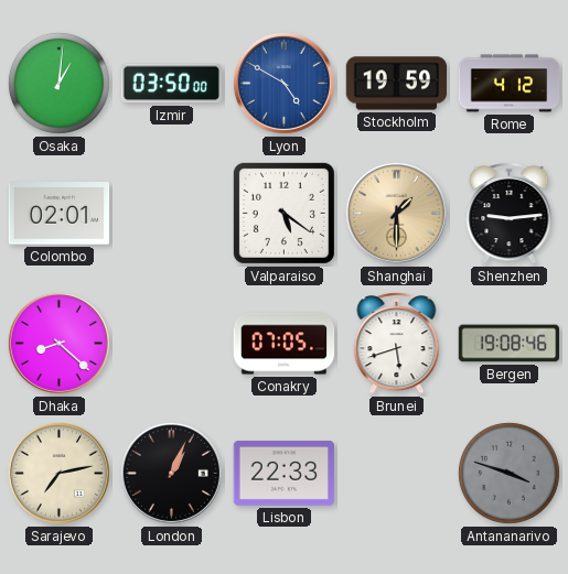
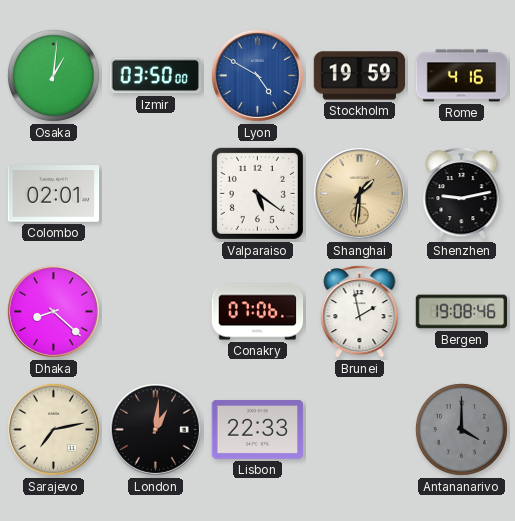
Rome: 4:12 -> 4:16
Shanghai: 1:30 -> 1:31
Shenzhen: 9:14 -> 9:13
Conakry: 07:05 -> 07:06
Brunei: 5:42 -> 1:58
London: 1:04 -> 1:01
Antananarivo: 3:48 -> 4:00
